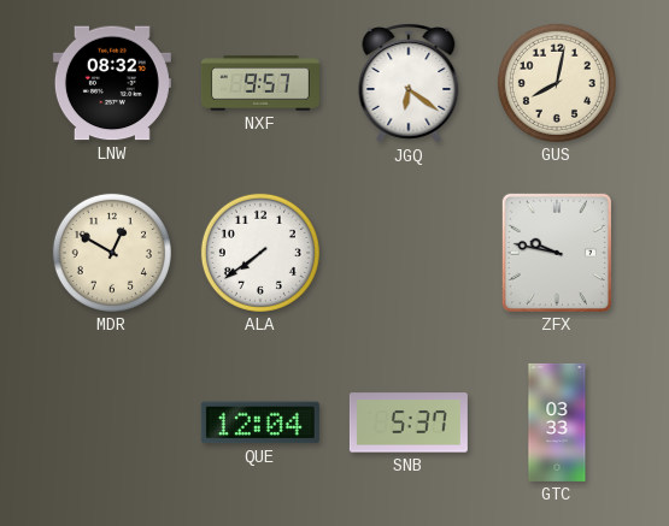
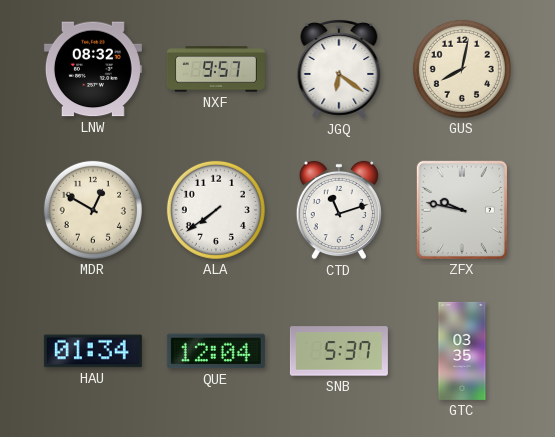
CTD: none -> 11:12
HAU: none -> 01:34
GTC: 03:33 -> 03:35
